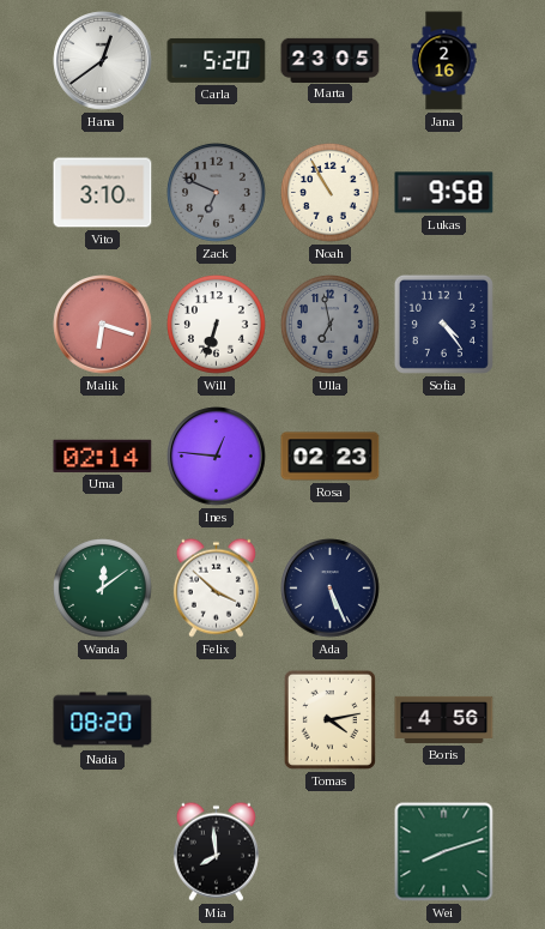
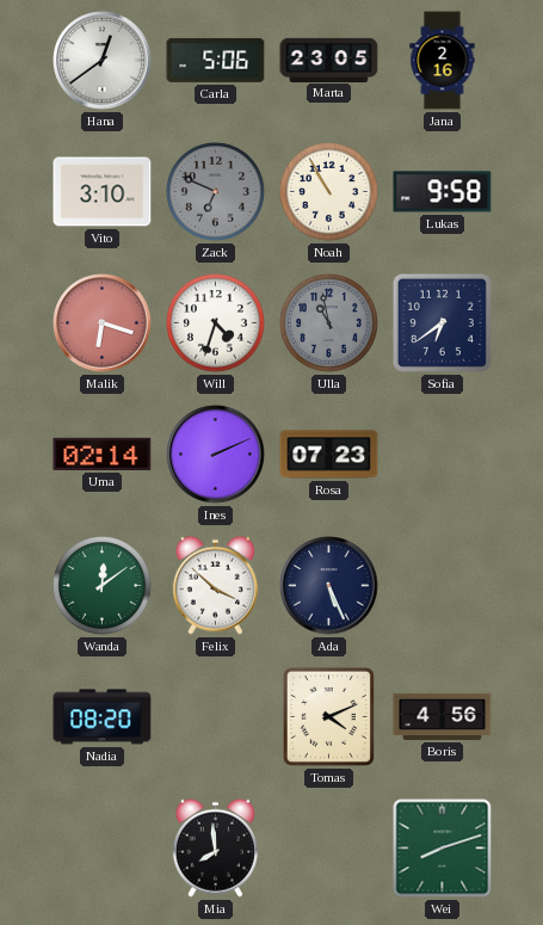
Carla: 5:20 -> 5:06
Will: 6:33 -> 4:33
Ulla: 6:58 -> 10:58
Sofia: 4:24 -> 6:39
Ines: 12:46 -> 2:11
Rosa: 02:23 -> 07:23
Tomas: 4:13 -> 4:11
